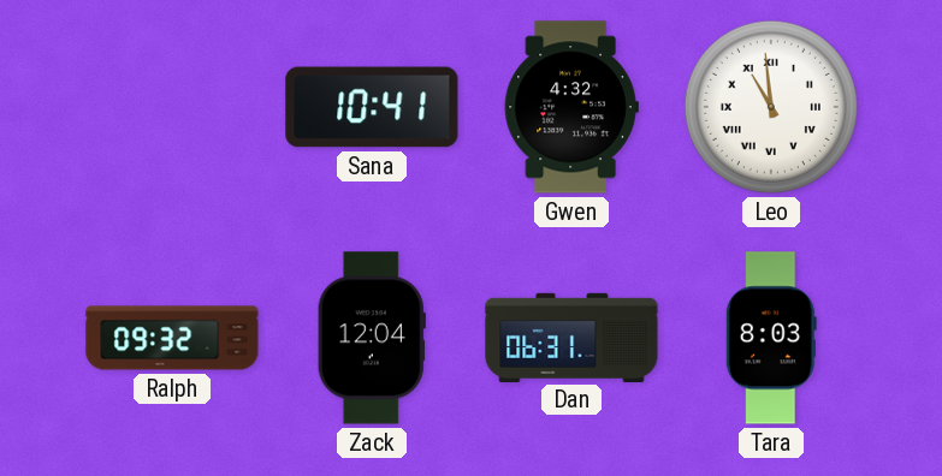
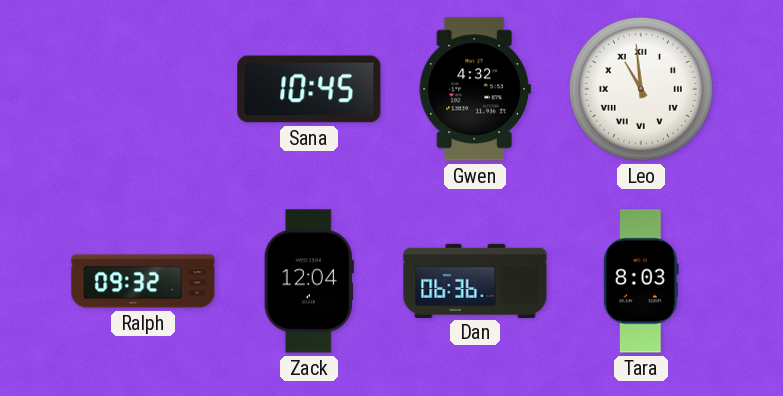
Sana: 10:41 -> 10:45
Dan: 06:31 -> 06:36
